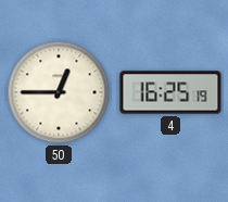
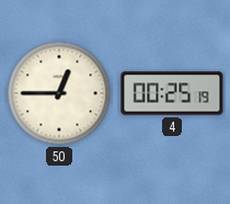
4: 16:25 -> 00:25
